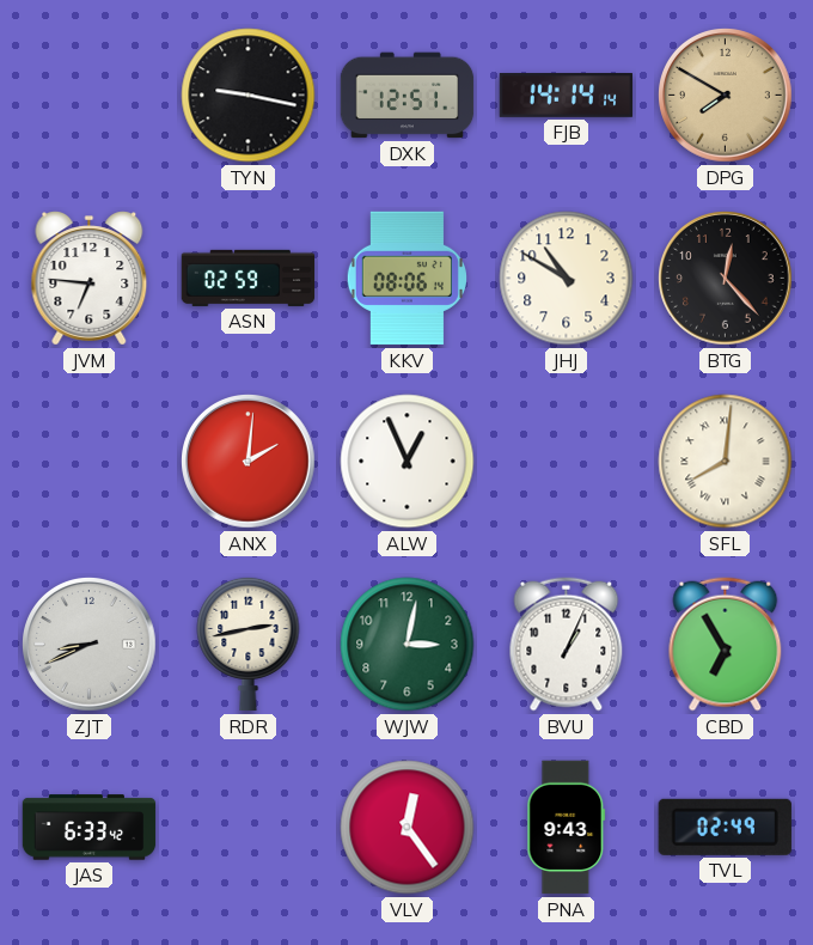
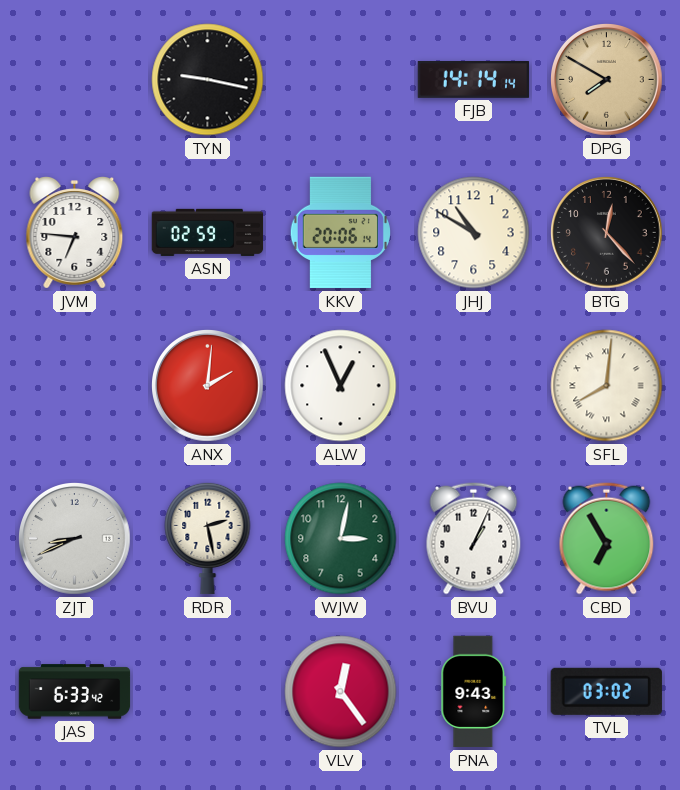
DXK: 12:51 -> none
KKV: 08:06 -> 20:06
RDR: 2:43 -> 2:28
TVL: 02:49 -> 03:02
